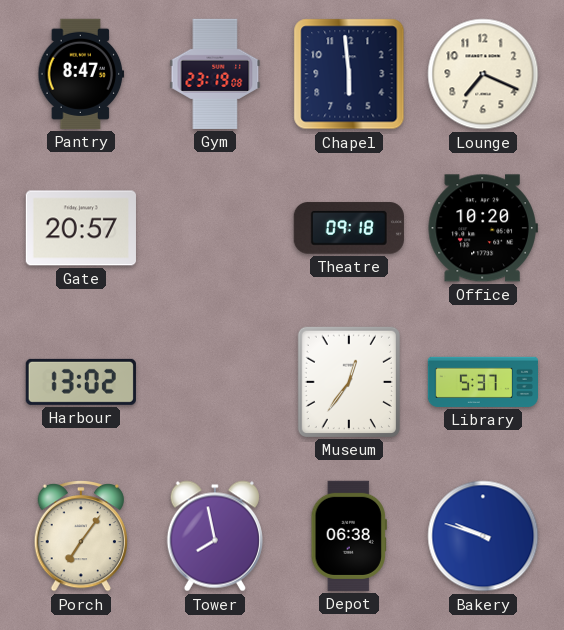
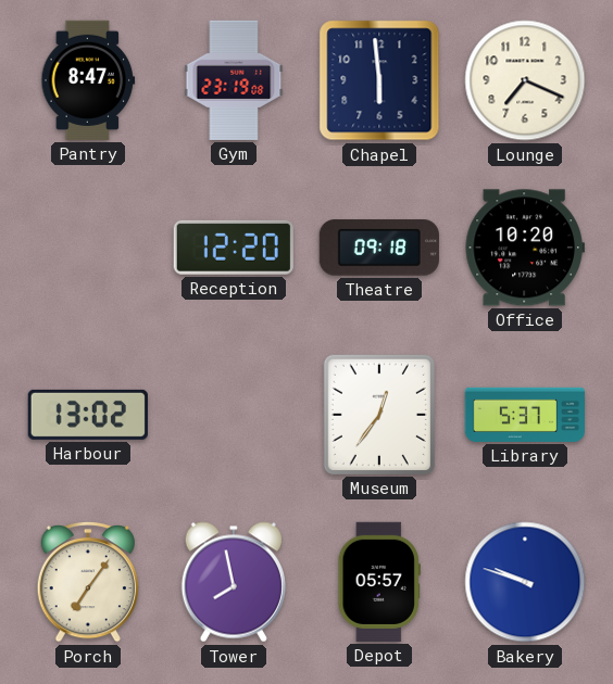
Gate: 20:57 -> none
Reception: none -> 12:20
Depot: 06:38 -> 05:57
